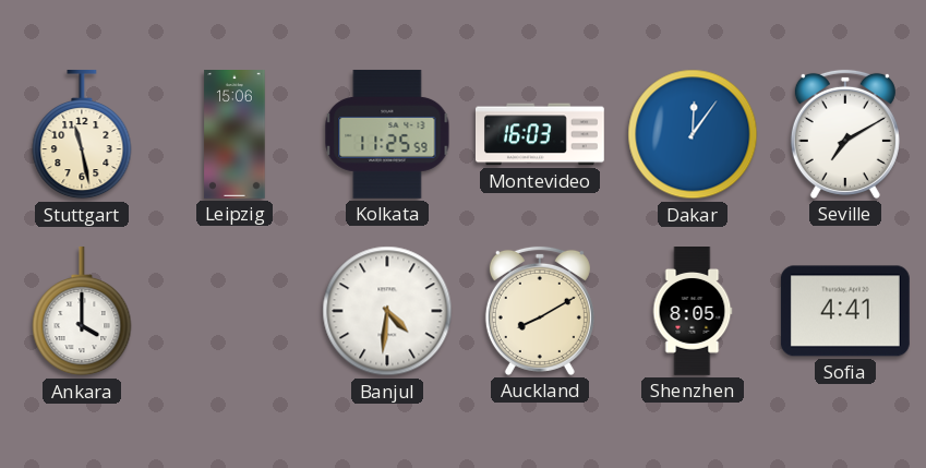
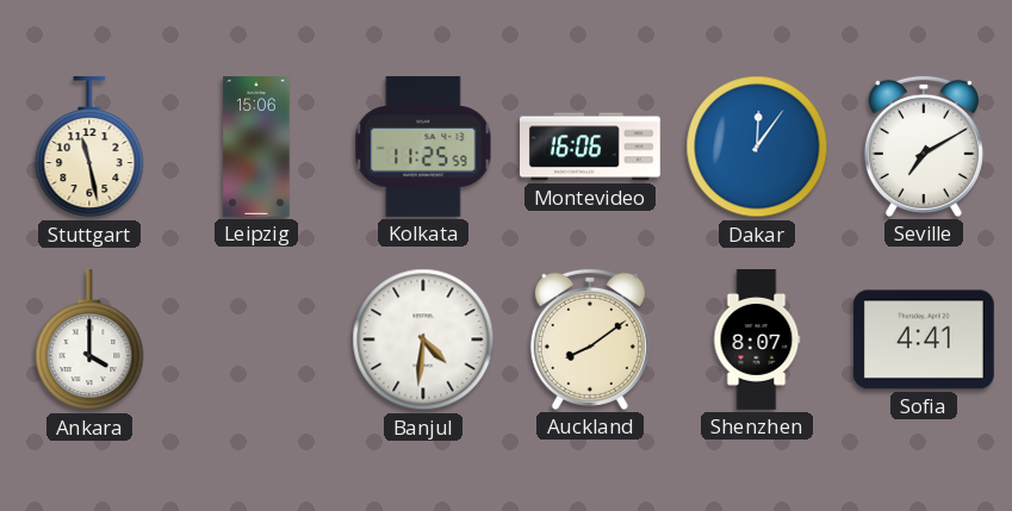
Montevideo: 16:03 -> 16:06
Auckland: 8:10 -> 8:09
Shenzhen: 8:05 -> 8:07
